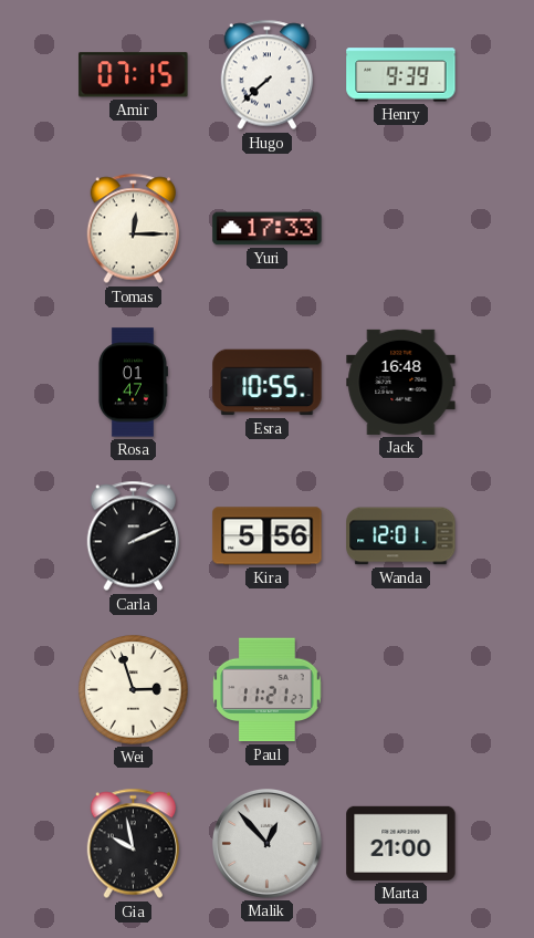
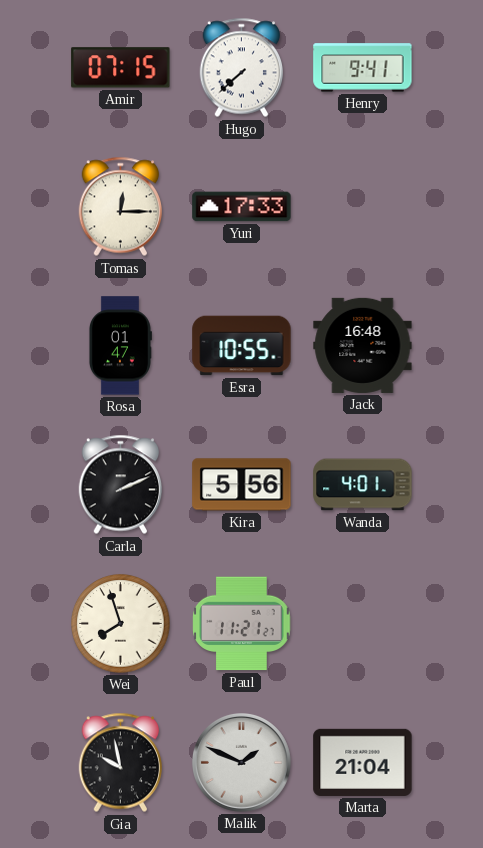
Henry: 9:39 -> 9:41
Wanda: 12:01 -> 4:01
Wei: 2:57 -> 7:57
Malik: 12:53 -> 1:49
Marta: 21:00 -> 21:04
